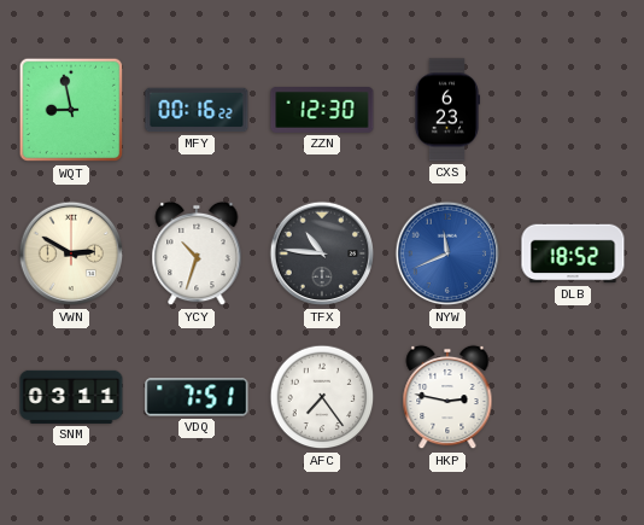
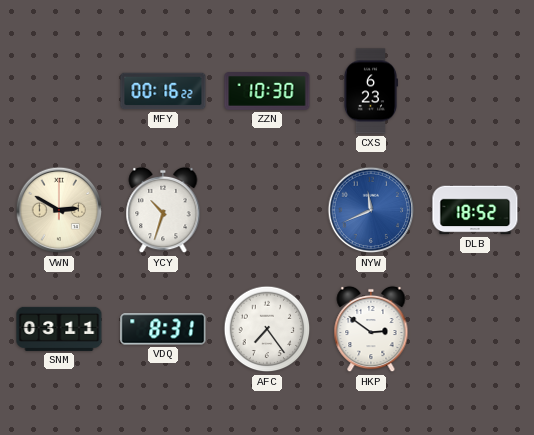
WQT: 8:58 -> none
ZZN: 12:30 -> 10:30
TFX: 10:46 -> none
VDQ: 7:51 -> 8:31
HKP: 2:47 -> 2:51
